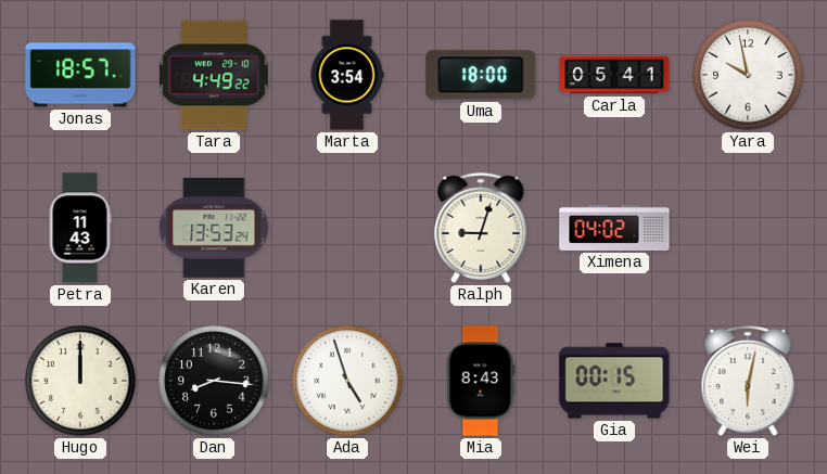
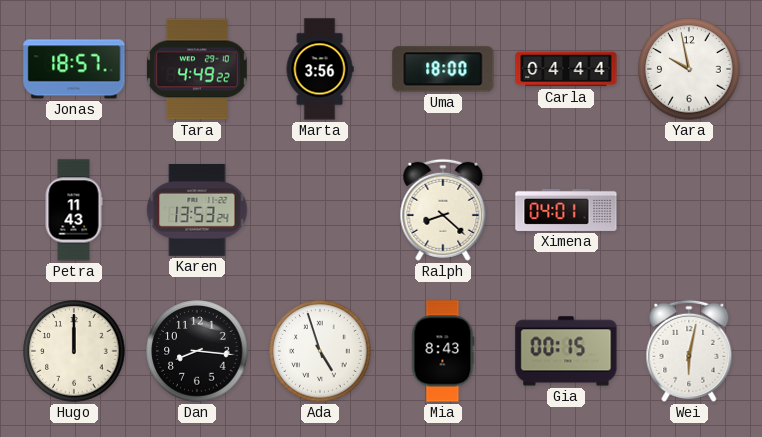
Marta: 3:54 -> 3:56
Carla: 05:41 -> 04:44
Ralph: 9:03 -> 8:22
Ximena: 04:02 -> 04:01
